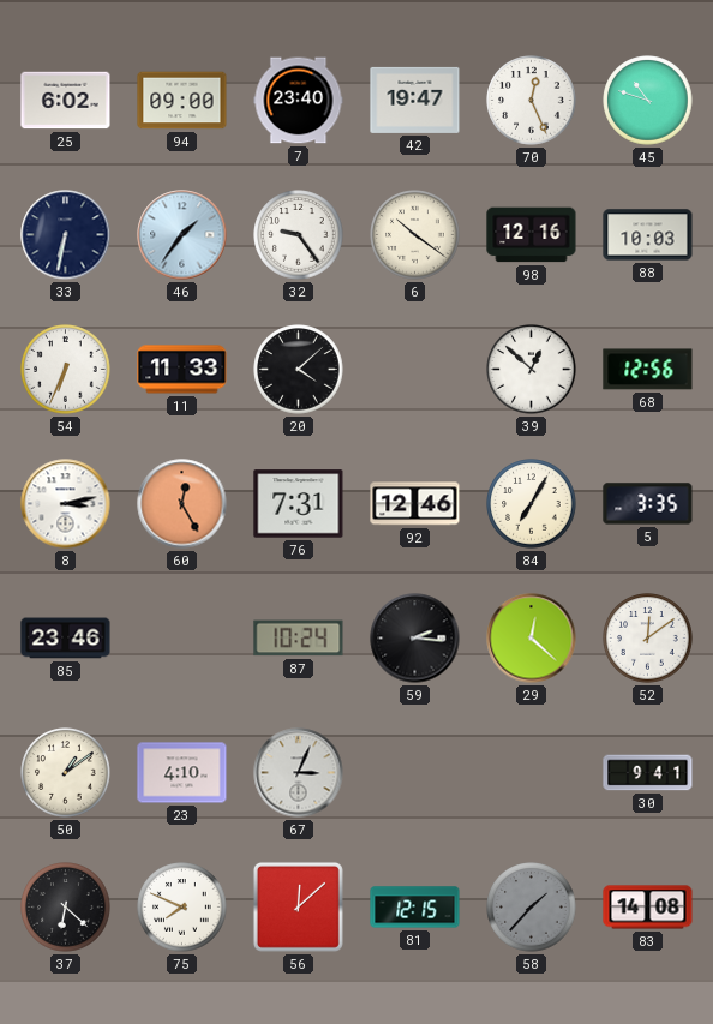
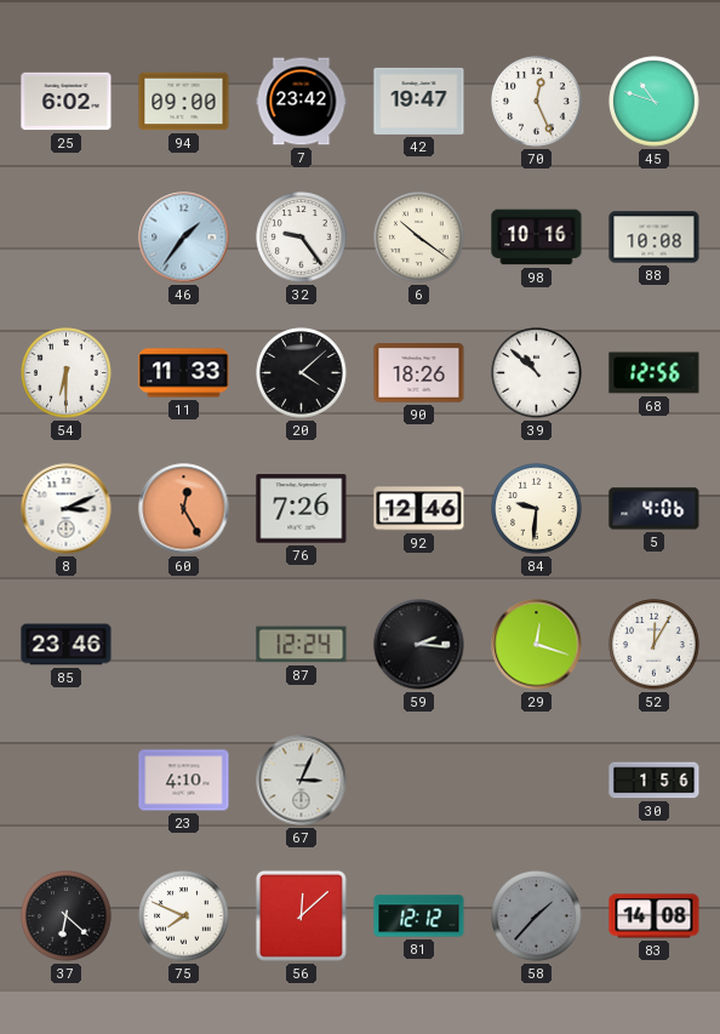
7: 23:40 -> 23:42
33: 6:32 -> none
98: 12:16 -> 10:16
88: 10:03 -> 10:08
54: 6:34 -> 6:30
90: none -> 18:26
39: 12:52 -> 10:52
8: 3:13 -> 3:11
76: 7:31 -> 7:26
84: 7:05 -> 9:31
5: 3:35 -> 4:06
87: 10:24 -> 12:24
29: 12:22 -> 12:18
52: 12:09 -> 12:05
50: 1:09 -> none
30: 9:41 -> 1:56
81: 12:15 -> 12:12
